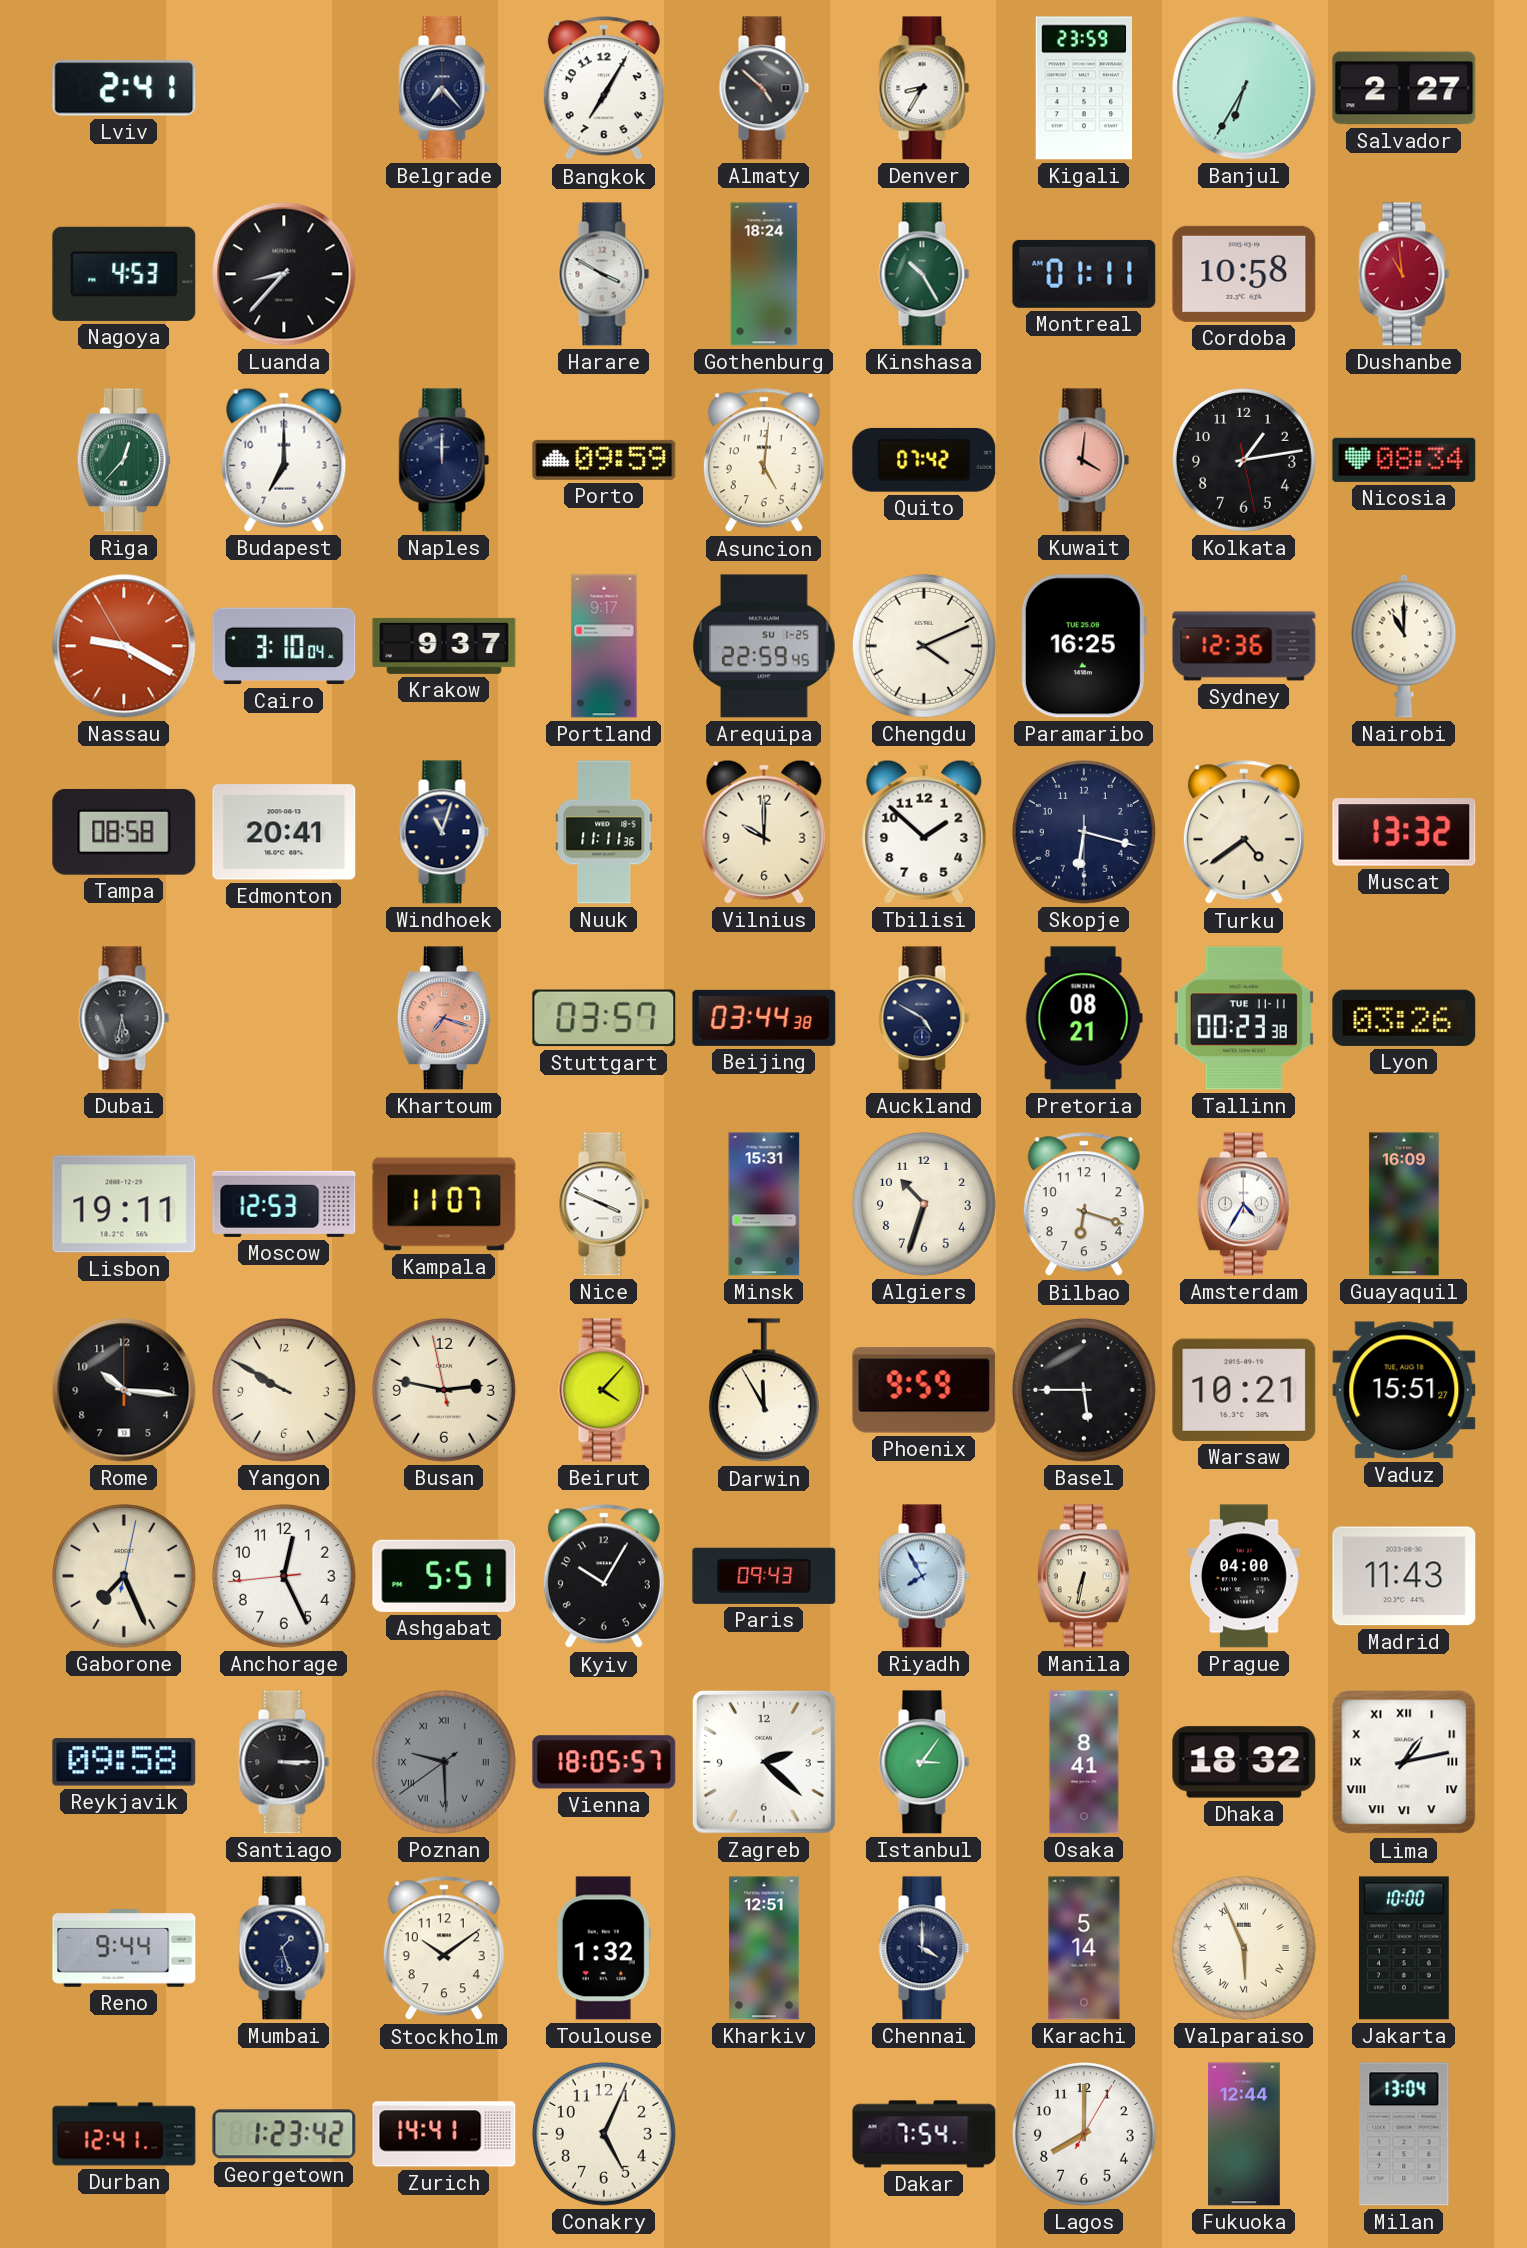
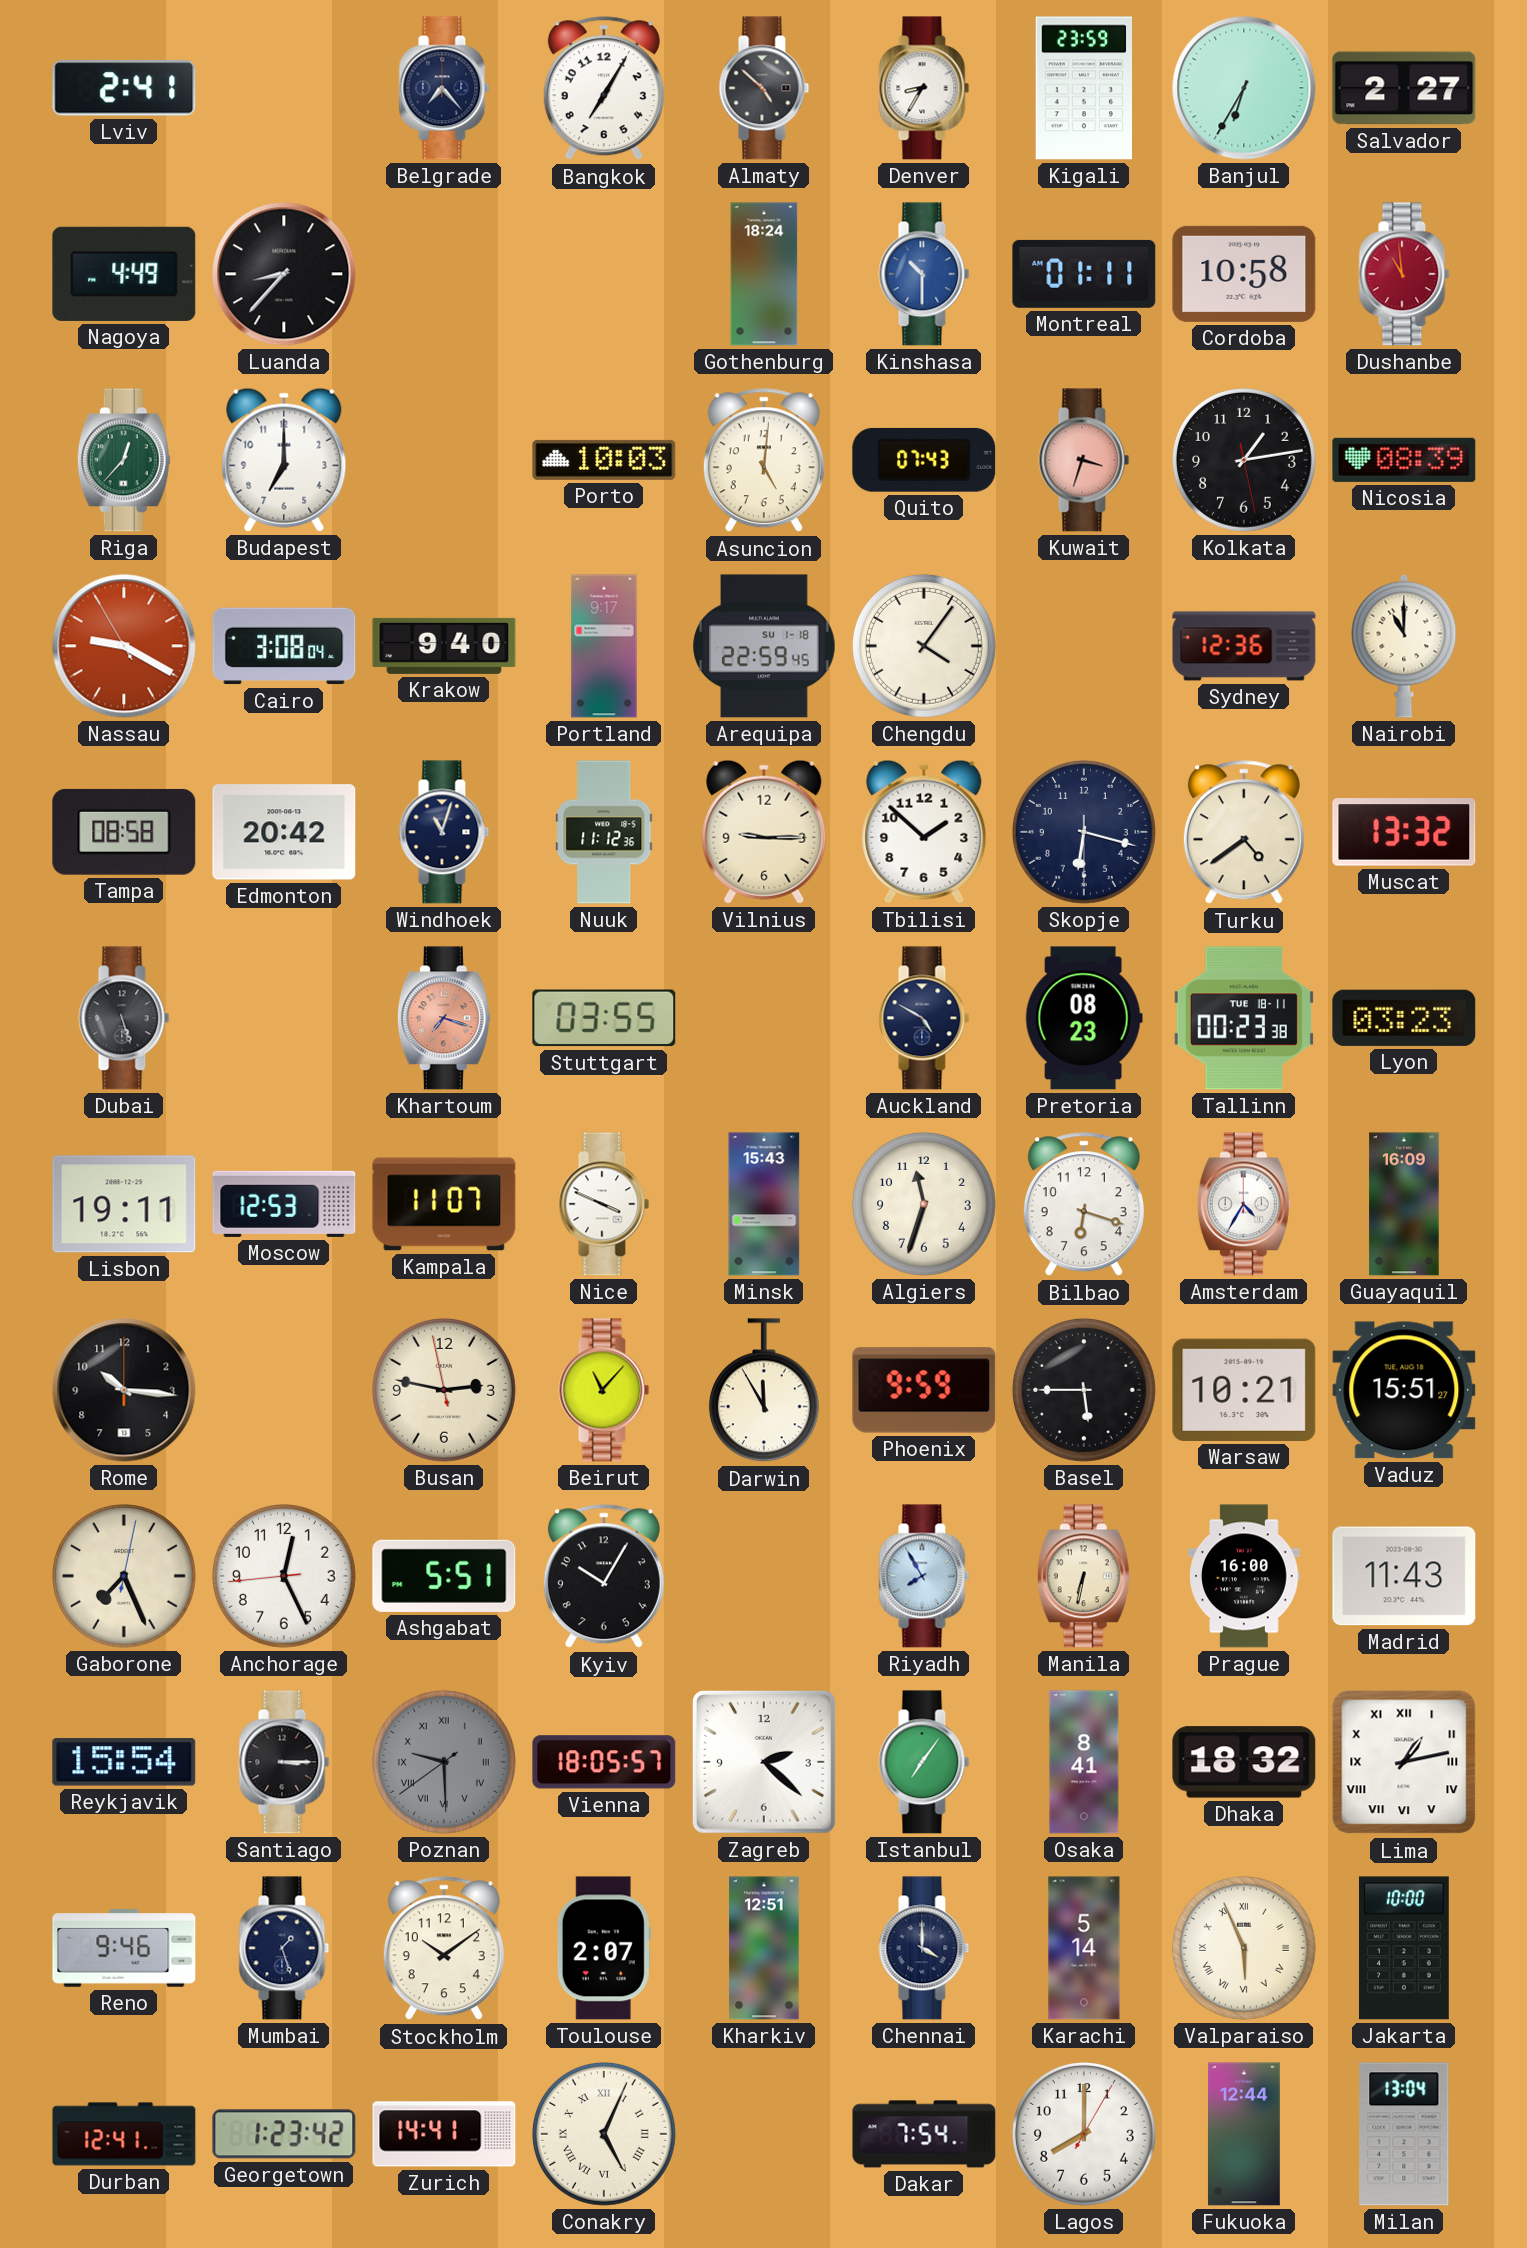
Nagoya: 4:53 -> 4:49
Harare: 3:50 -> none
Kinshasa: 10:25 -> 10:30
Kinshasa dial: green -> blue
Naples: 12:00 -> none
Porto: 09:59 -> 10:03
Quito: 07:42 -> 07:43
Kuwait: 4:01 -> 3:33
Nicosia: 08:34 -> 08:39
Cairo: 3:10 -> 3:08
Krakow: 9:37 -> 9:40
Arequipa date: SU 1-25 -> SU 1-18
Chengdu: 4:11 -> 4:06
Paramaribo: 16:25 -> none
Edmonton: 20:41 -> 20:42
Nuuk: 11:11 -> 11:12
Vilnius: 10:00 -> 9:15
Dubai: 5:32 -> 5:27
Stuttgart: 03:57 -> 03:55
Beijing: 03:44 -> none
Pretoria: 08:21 -> 08:23
Tallinn date: TUE 11-11 -> TUE 18-11
Lyon: 03:26 -> 03:23
Minsk: 15:31 -> 15:43
Algiers: 10:33 -> 11:33
Yangon: 9:50 -> none
Beirut: 4:07 -> 11:07
Paris: 09:43 -> none
Prague: 04:00 -> 16:00
Reykjavik: 09:58 -> 15:54
Istanbul: 3:06 -> 7:06
Reno: 9:44 -> 9:46
Toulouse: 1:32 -> 2:07
Conakry numerals: Arabic -> Roman
